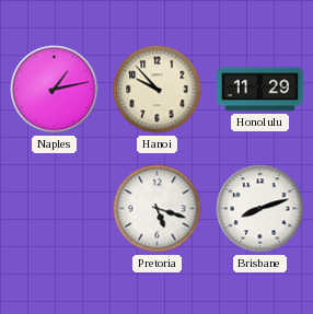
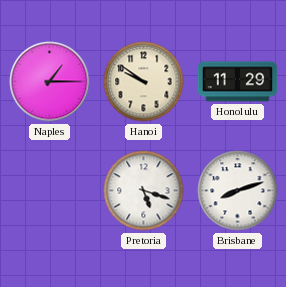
Naples: 1:13 -> 1:15
Hanoi: 9:53 -> 9:51
